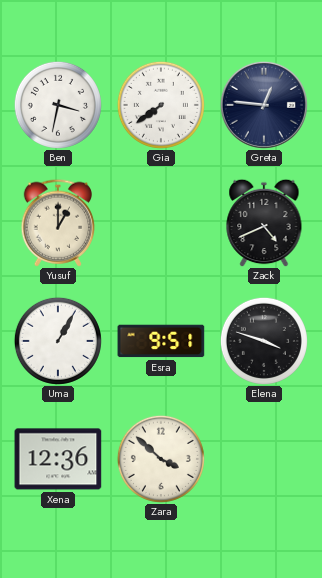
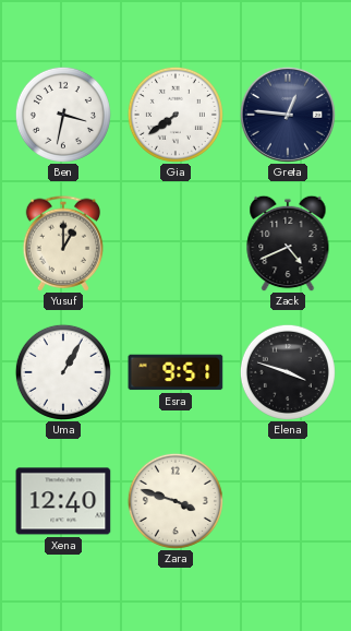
Xena: 12:36 -> 12:40
Zara: 3:52 -> 3:48
